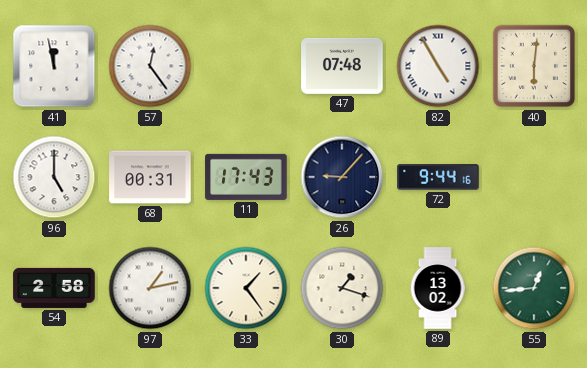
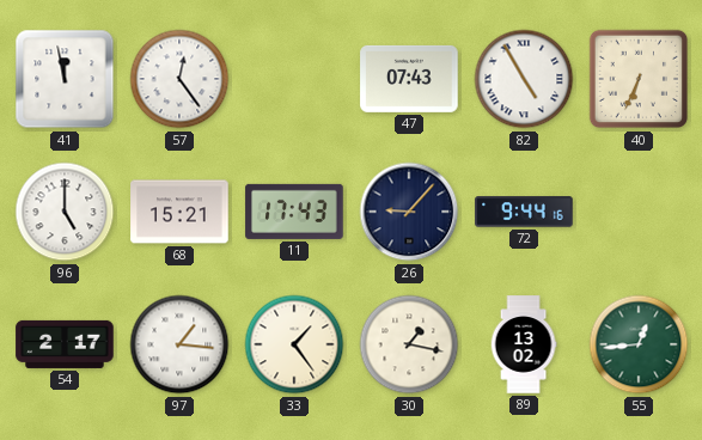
47: 07:48 -> 07:43
40: 6:01 -> 6:34
68: 00:31 -> 15:21
54: 2:58 -> 2:17
97: 1:13 -> 1:16
30: 1:18 -> 1:17
